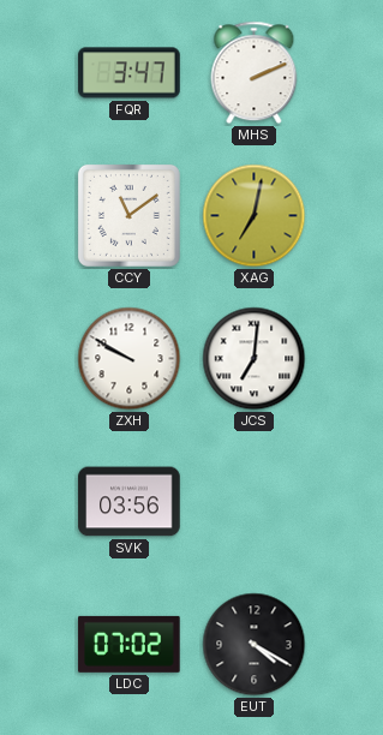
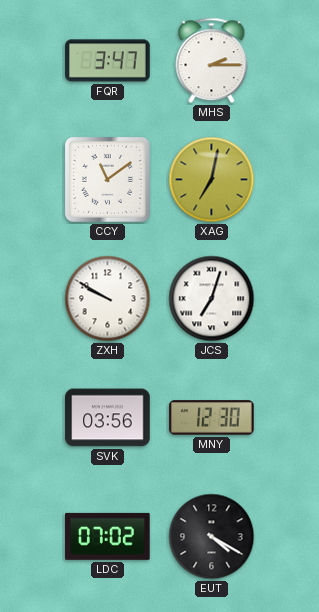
MHS: 2:11 -> 2:15
JCS: 7:01 -> 7:03
MNY: none -> 12:30
